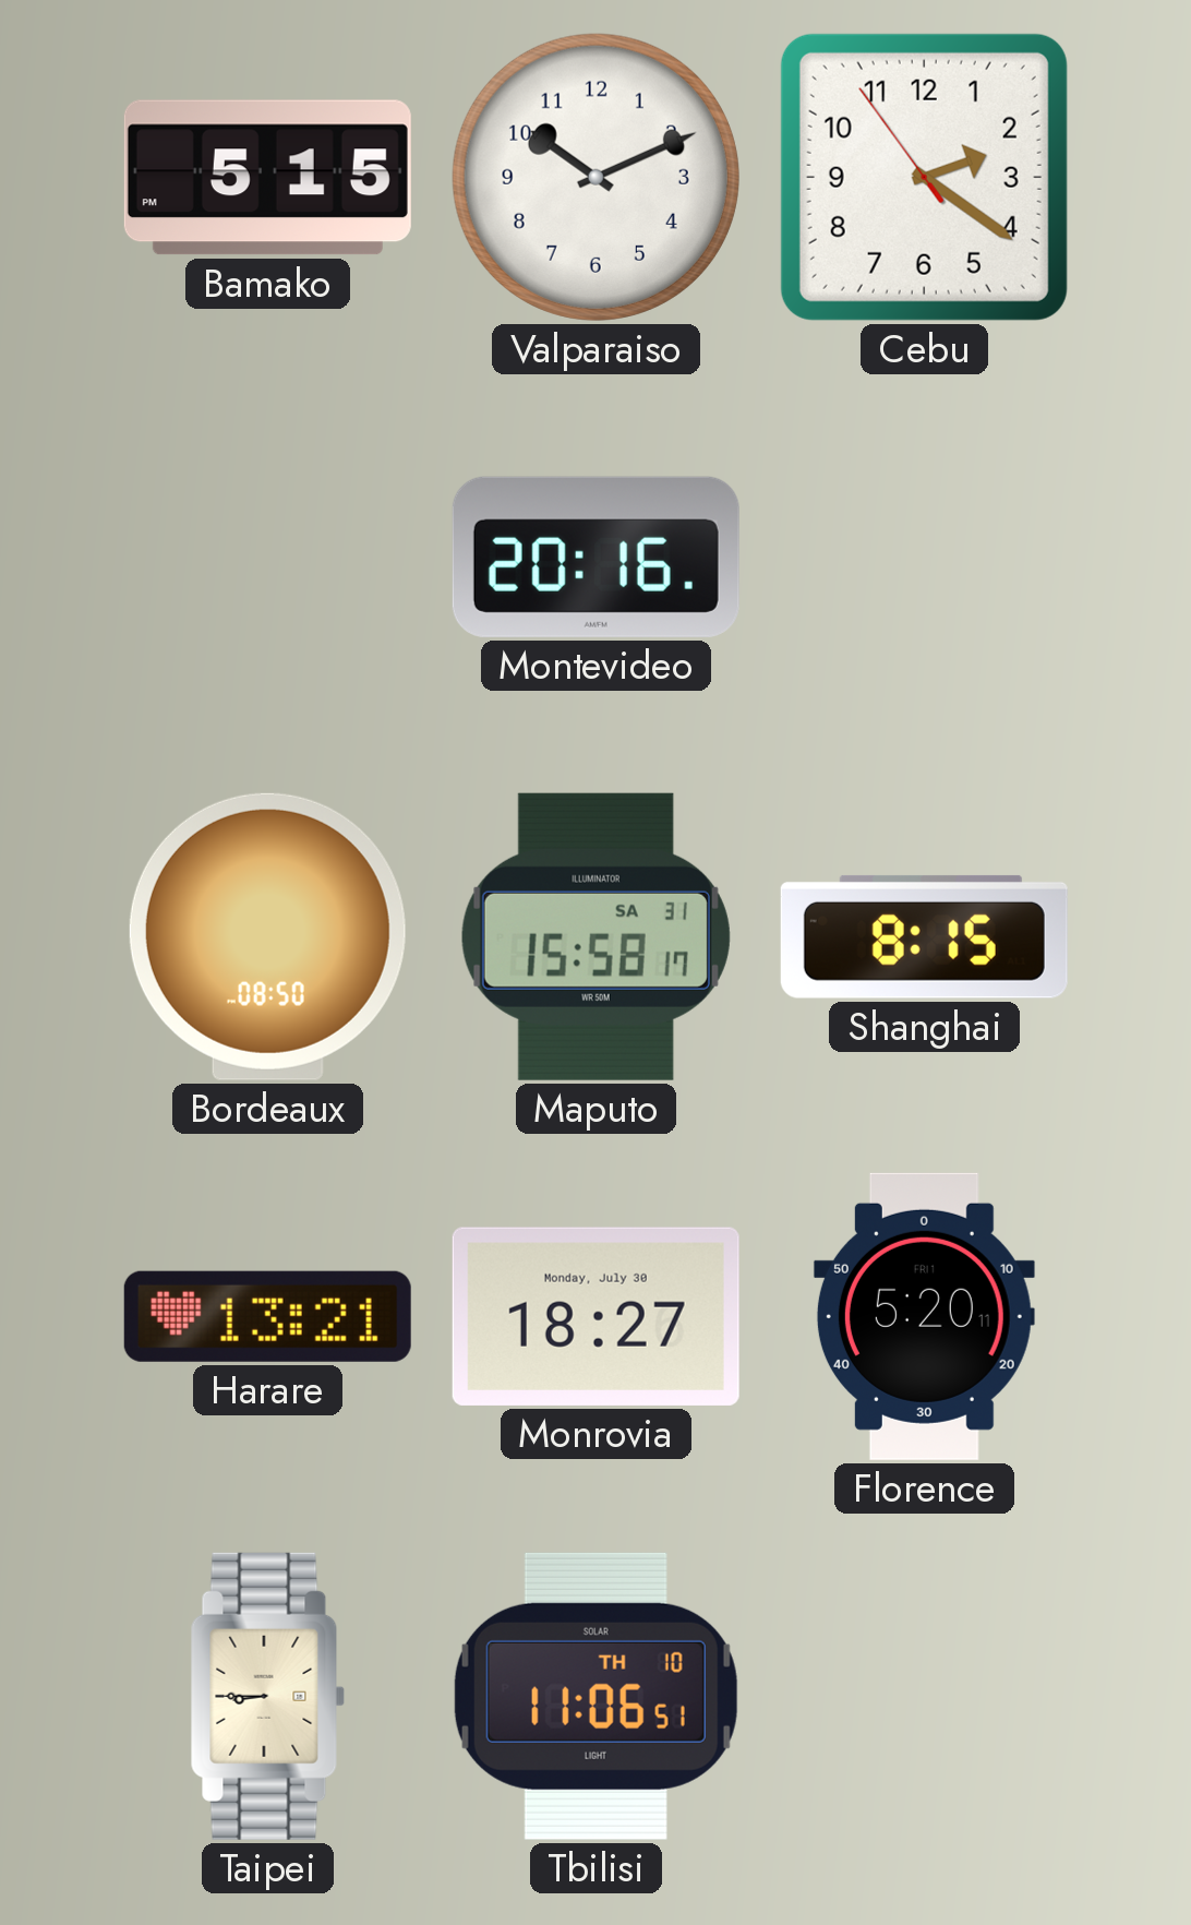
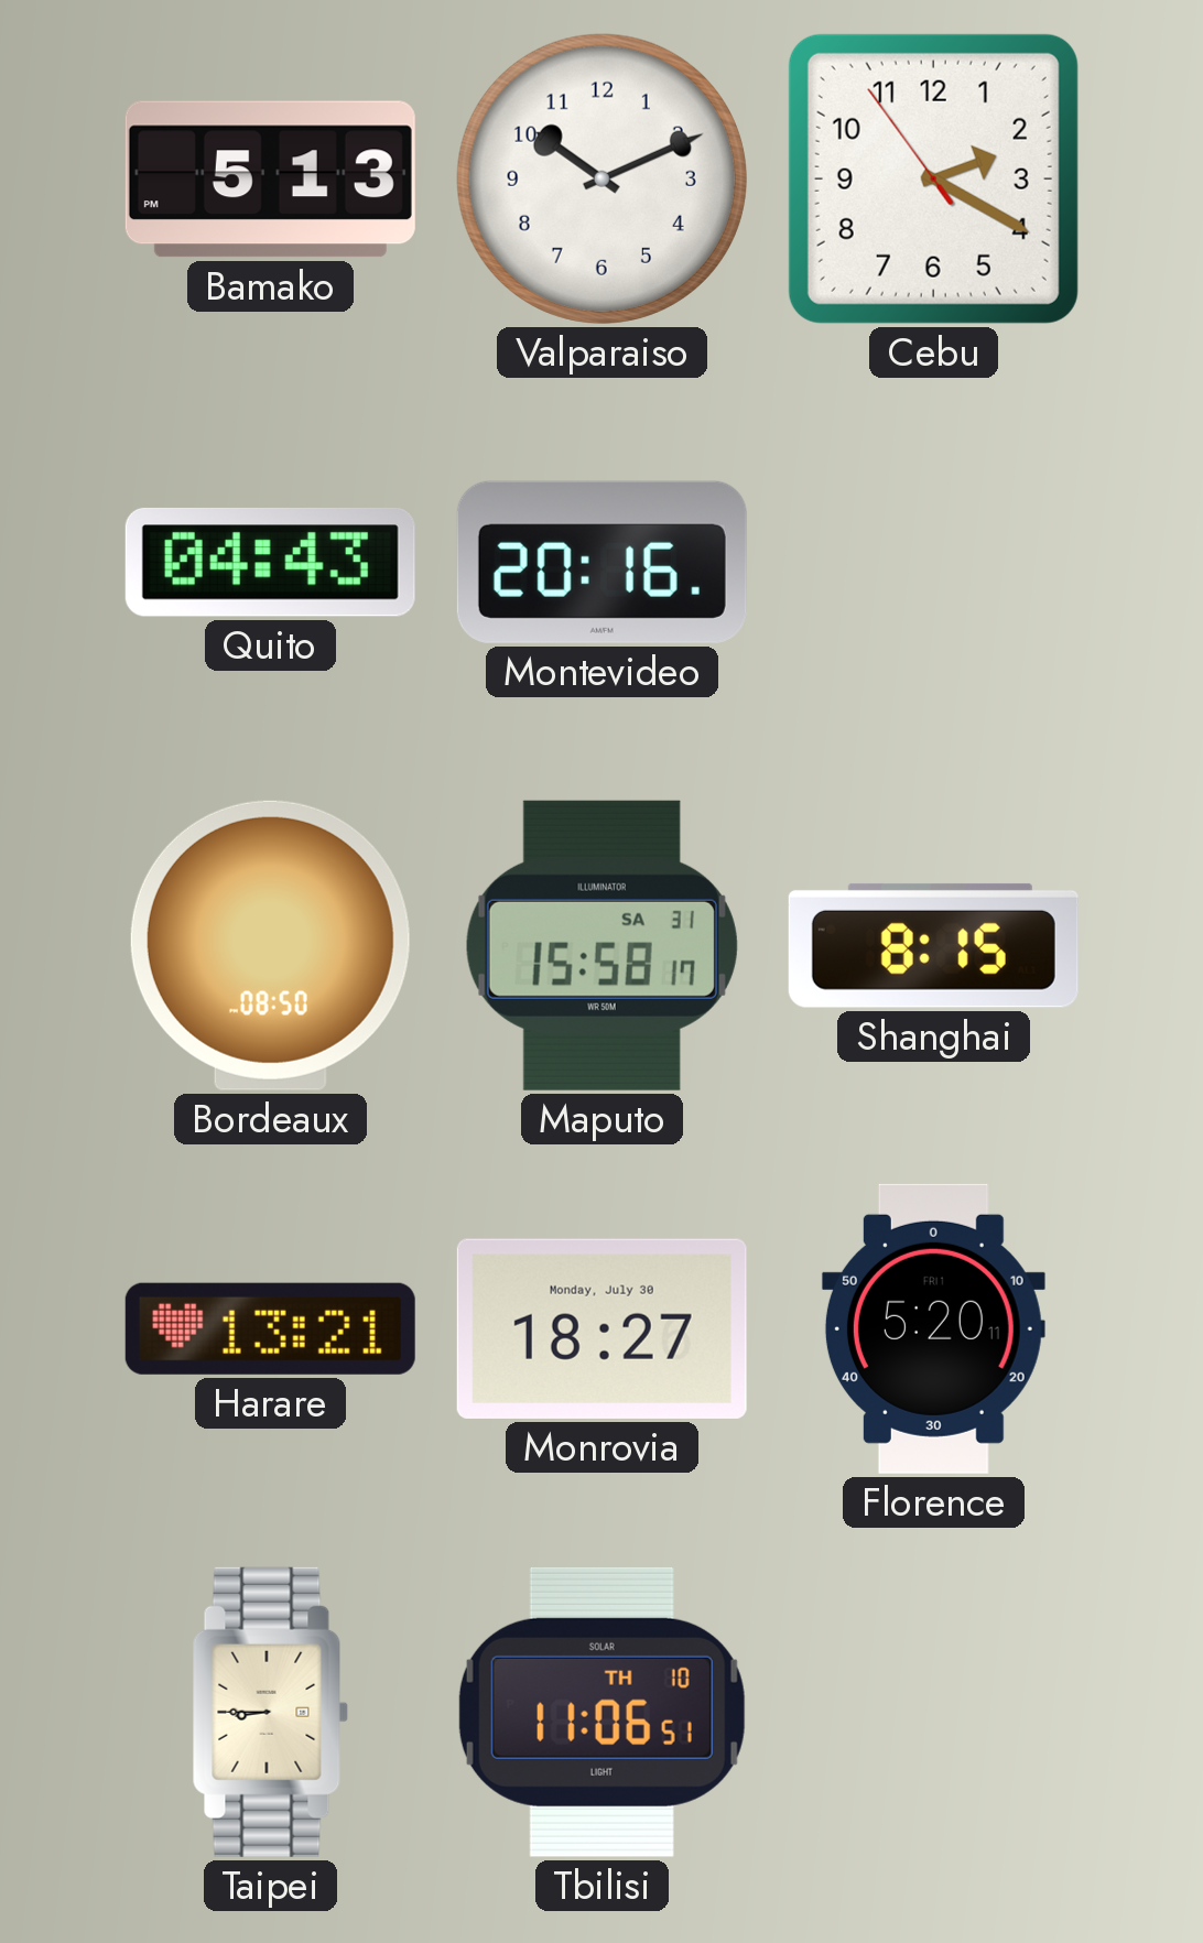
Bamako: 5:15 -> 5:13
Cebu: 2:20 -> 2:19
Quito: none -> 04:43
